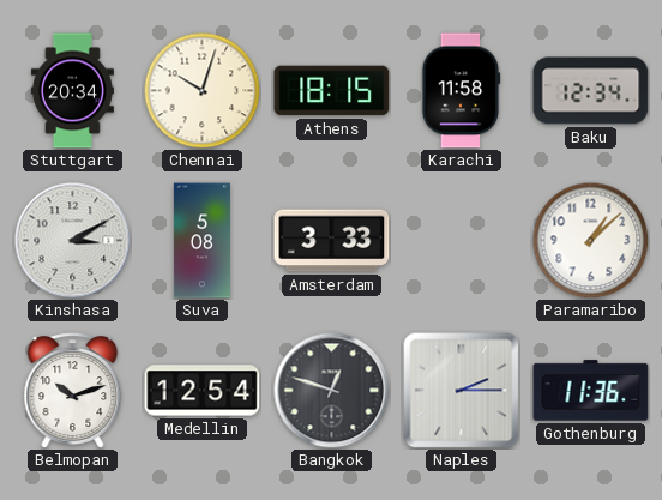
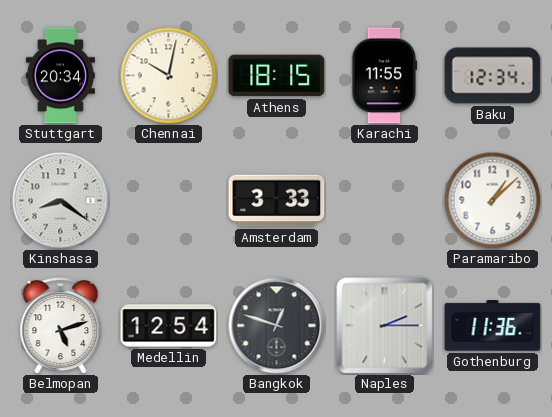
Chennai: 10:03 -> 10:02
Karachi: 11:58 -> 11:55
Kinshasa: 3:10 -> 8:21
Suva: 5:08 -> none
Belmopan: 10:12 -> 5:12
